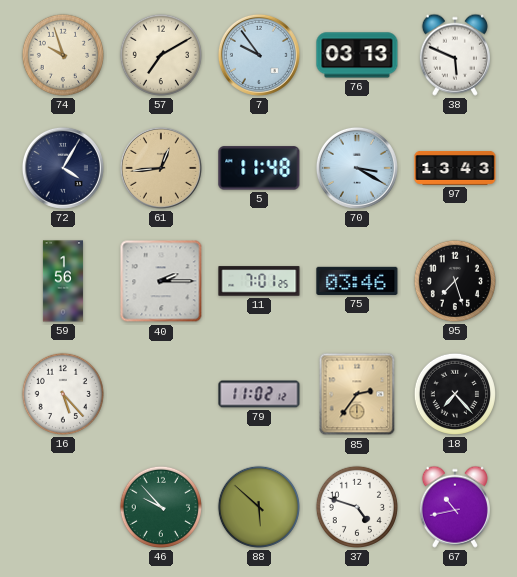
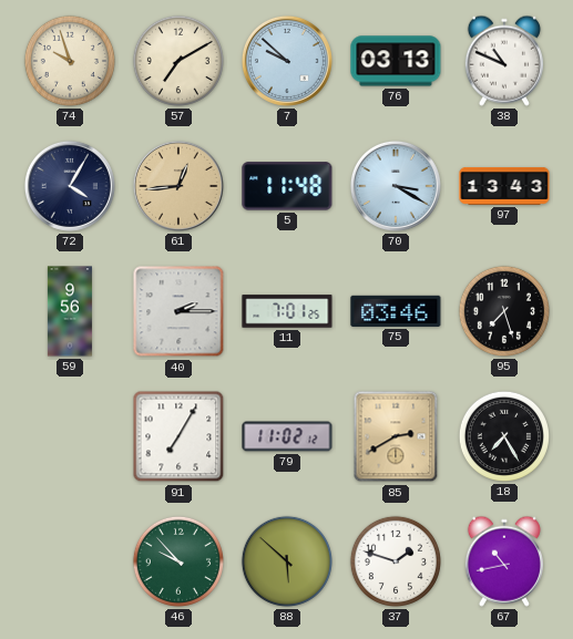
7: 9:54 -> 9:52
38: 5:49 -> 10:49
59: 1:56 -> 9:56
16: 5:23 -> none
91: none -> 7:05
85: 2:36 -> 2:40
18: 7:23 -> 7:25
37: 4:48 -> 1:48
